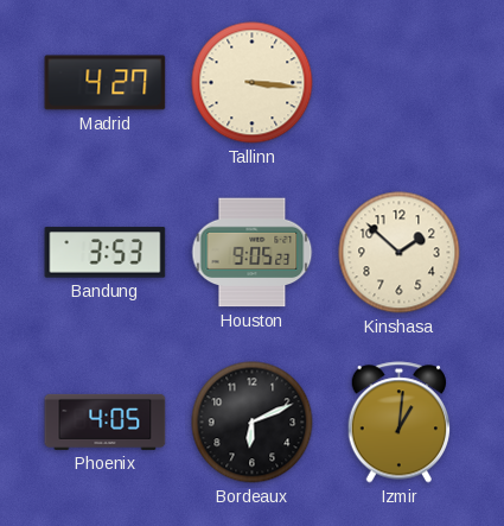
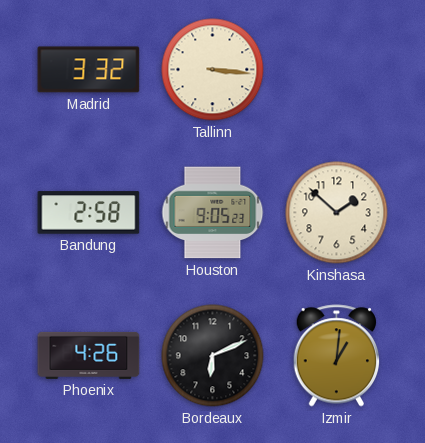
Madrid: 4:27 -> 3:32
Bandung: 3:53 -> 2:58
Phoenix: 4:05 -> 4:26
